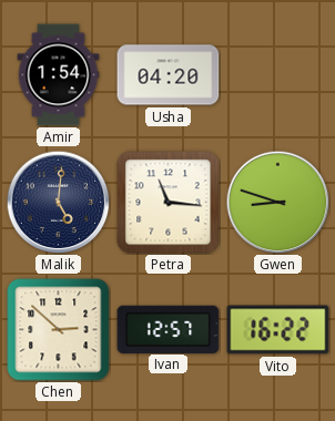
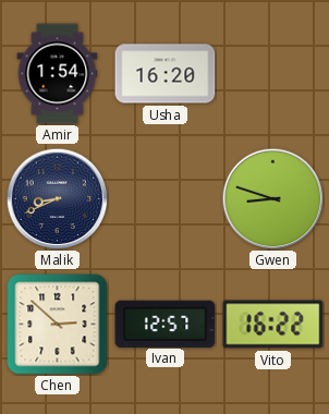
Usha: 04:20 -> 16:20
Malik: 5:01 -> 8:41
Petra: 11:16 -> none
